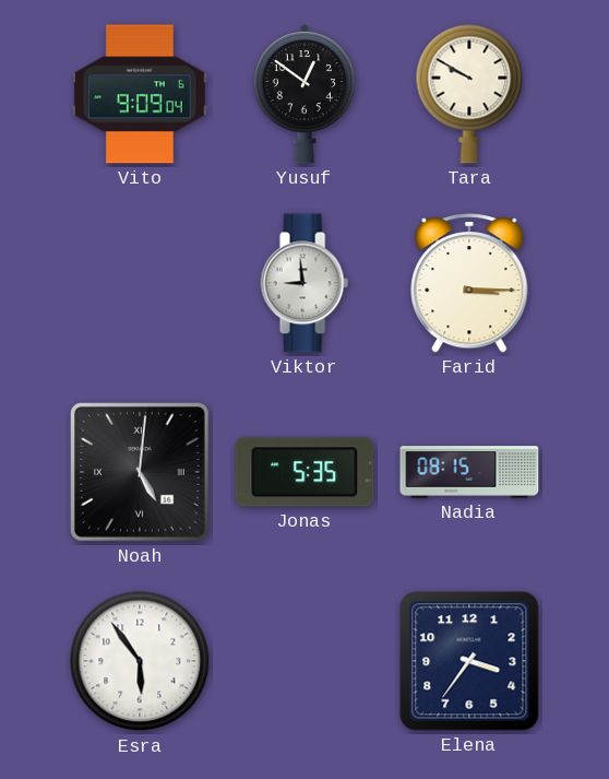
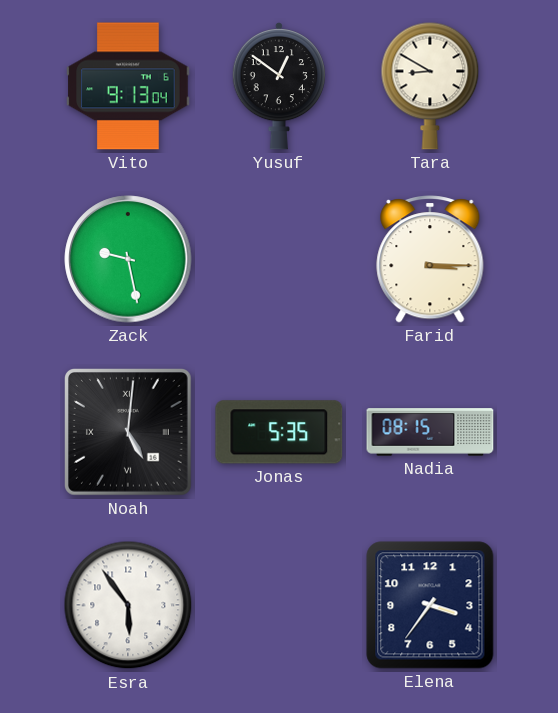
Vito: 9:09 -> 9:13
Tara: 9:50 -> 8:50
Zack: none -> 9:28
Viktor: 8:59 -> none
